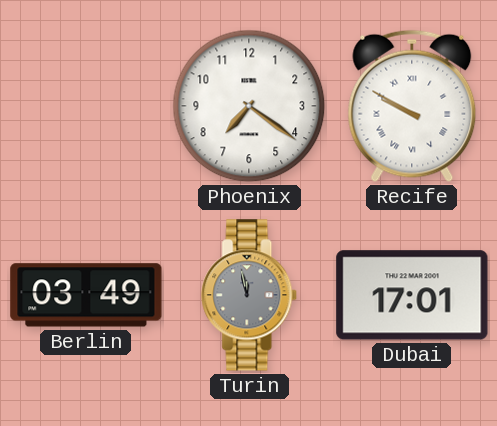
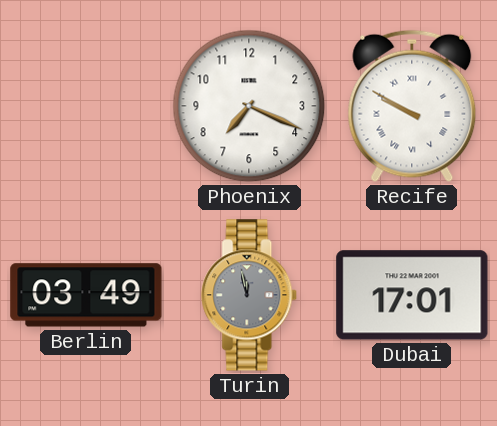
Phoenix: 7:21 -> 7:19
